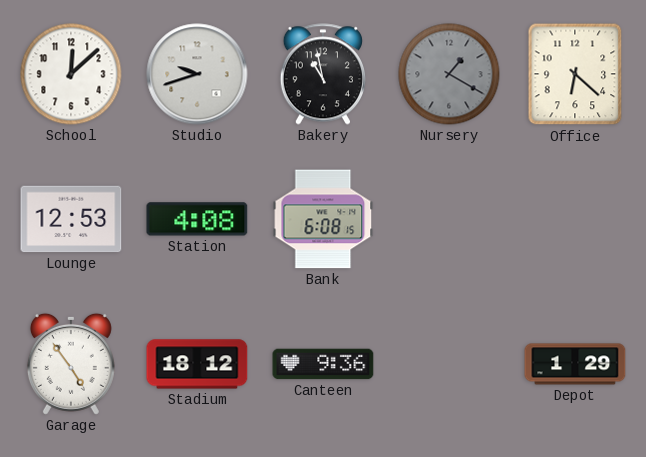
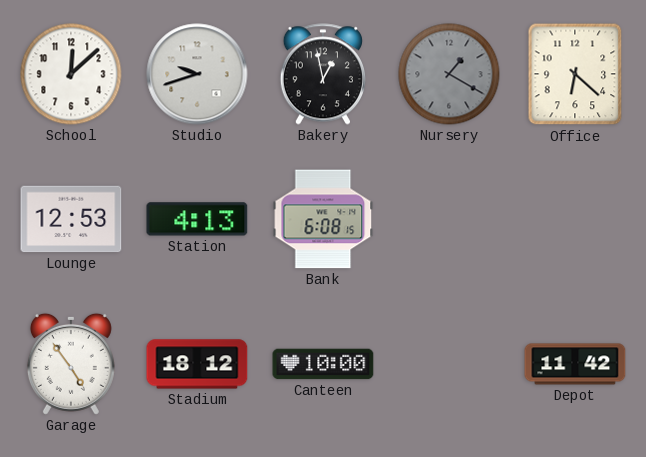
Bakery: 10:58 -> 12:58
Station: 4:08 -> 4:13
Canteen: 9:36 -> 10:00
Depot: 1:29 -> 11:42
